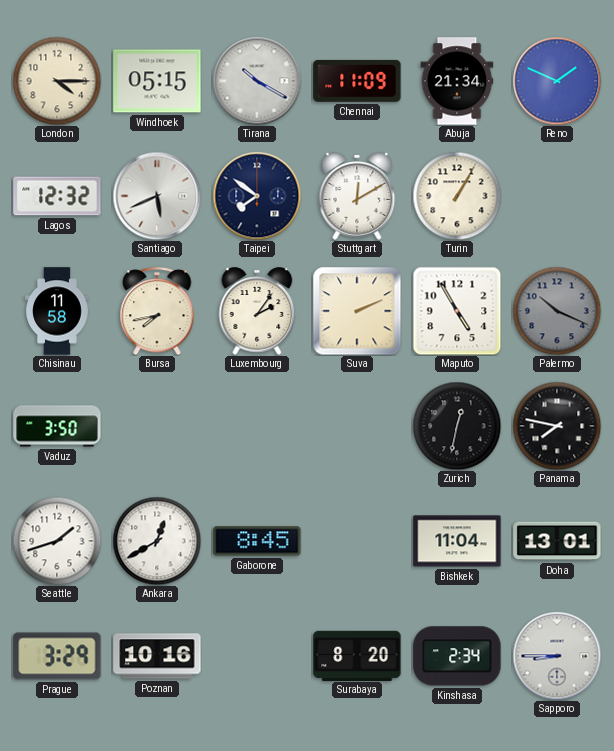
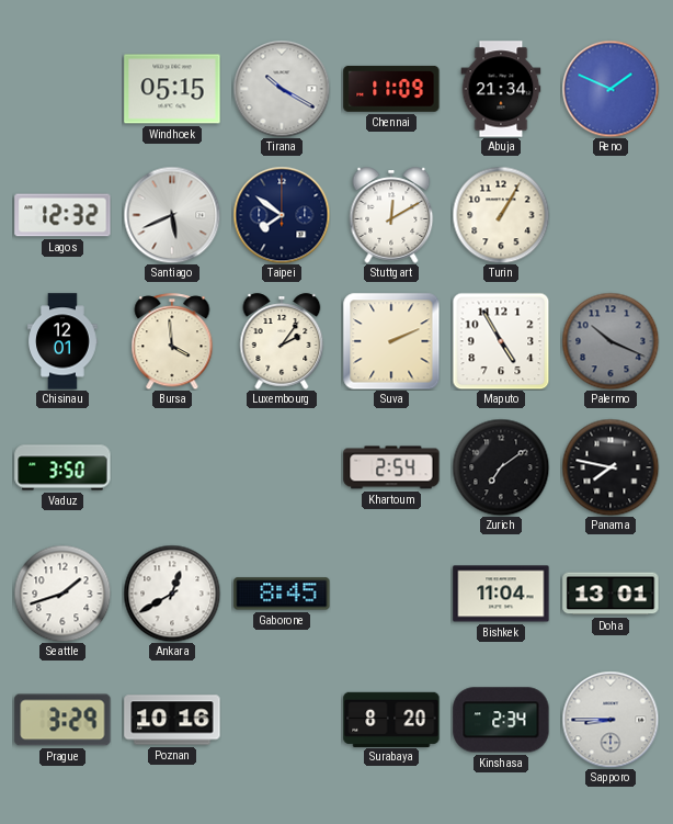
London: 4:15 -> none
Chisinau: 11:58 -> 12:01
Bursa: 7:43 -> 3:59
Khartoum: none -> 2:54
Zurich: 12:32 -> 7:09
